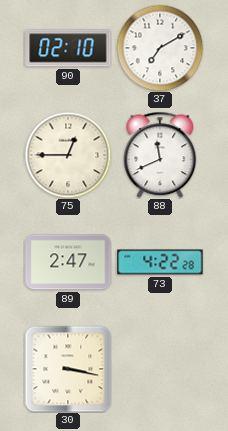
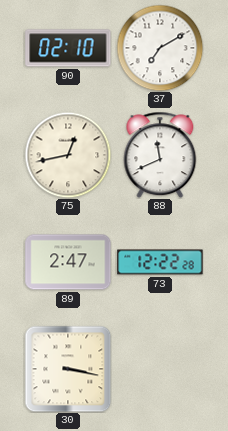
75: 12:45 -> 12:43
73: 4:22 -> 12:22
